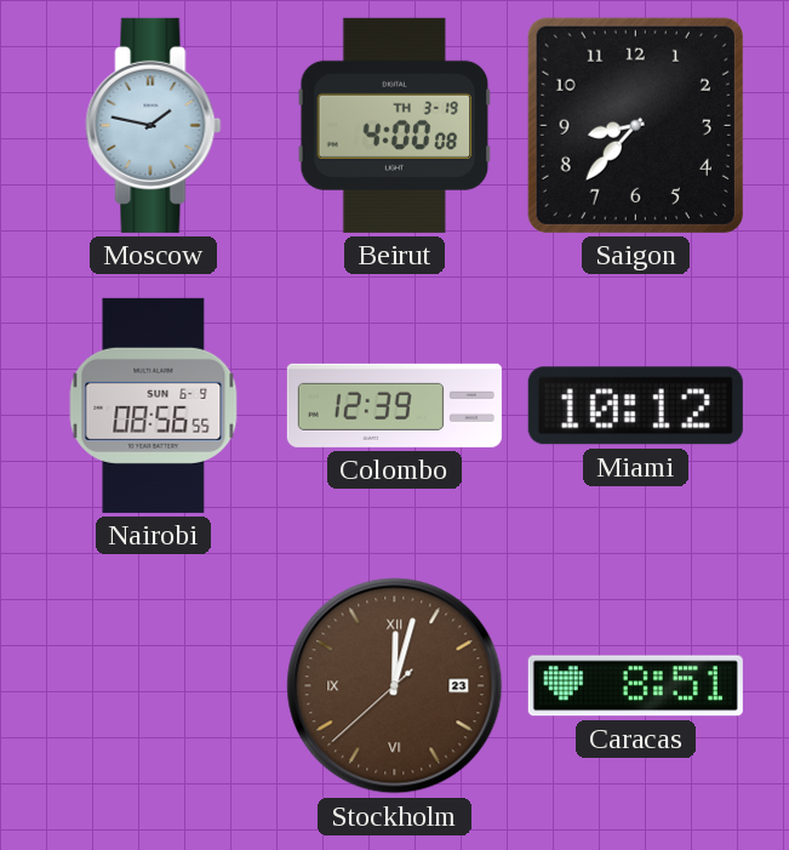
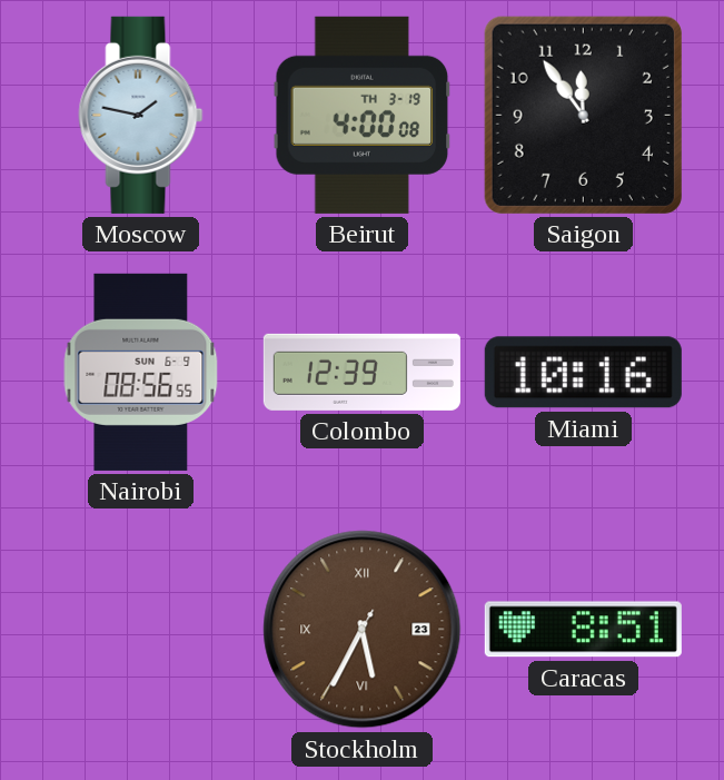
Saigon: 8:37 -> 11:54
Miami: 10:12 -> 10:16
Stockholm: 12:02 -> 5:34
